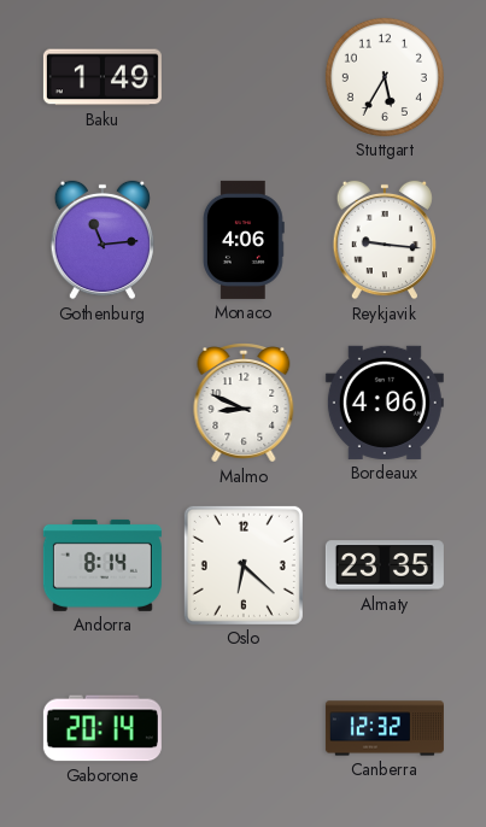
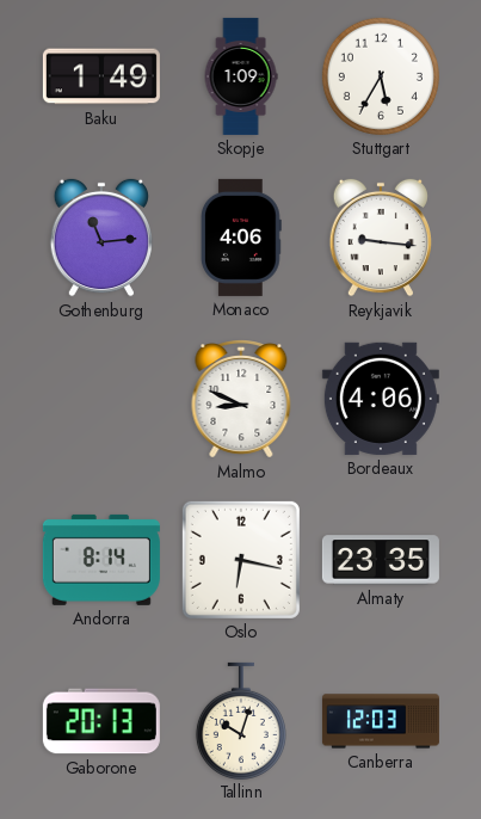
Skopje: none -> 1:09
Oslo: 6:22 -> 6:17
Gaborone: 20:14 -> 20:13
Tallinn: none -> 10:03
Canberra: 12:32 -> 12:03
